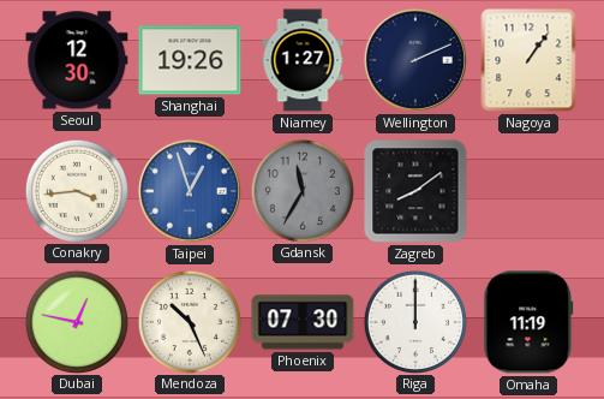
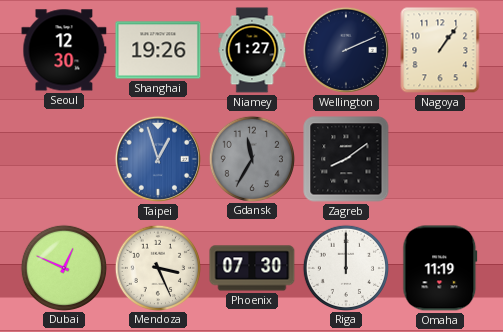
Conakry: 3:44 -> none
Dubai: 12:47 -> 12:49
Mendoza: 10:26 -> 3:26
